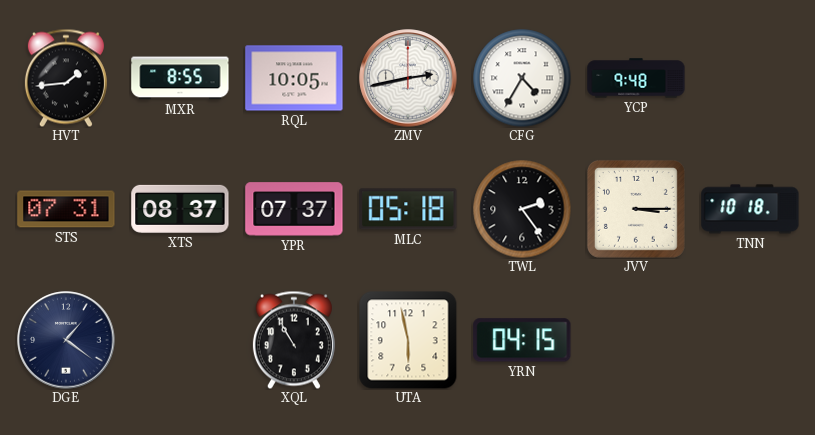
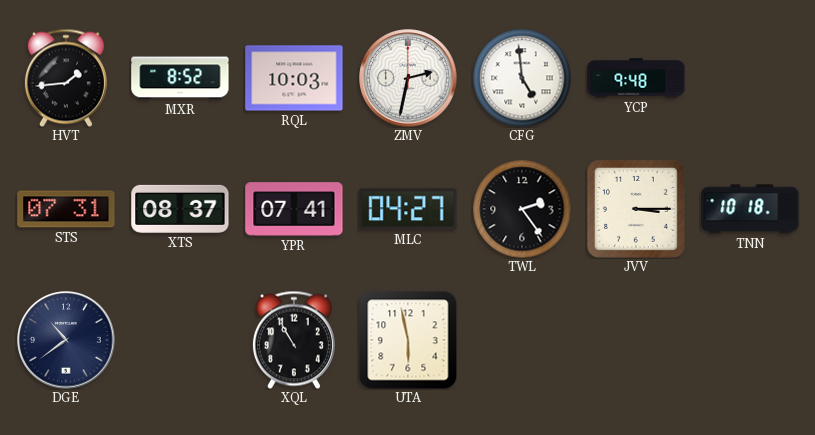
MXR: 8:55 -> 8:52
RQL: 10:05 -> 10:03
ZMV: 2:43 -> 2:32
CFG: 4:35 -> 4:59
YPR: 07:37 -> 07:41
MLC: 05:18 -> 04:27
DGE: 1:21 -> 10:39
YRN: 04:15 -> none
